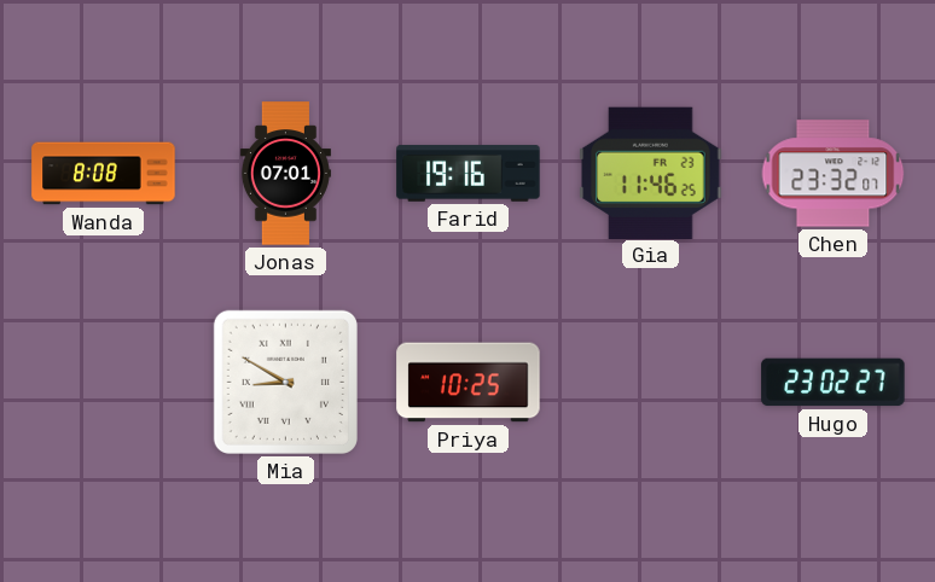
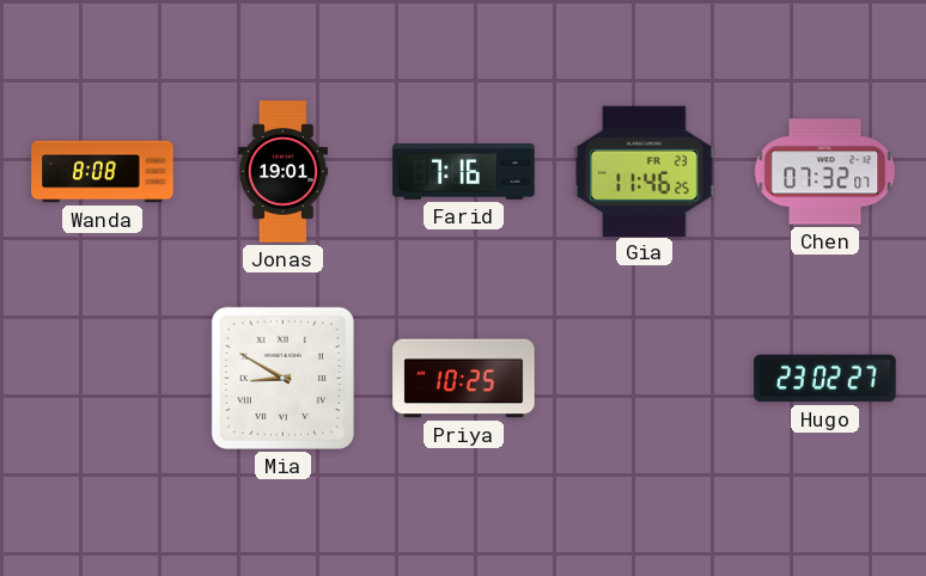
Jonas: 07:01 -> 19:01
Farid: 19:16 -> 7:16
Chen: 23:32 -> 07:32
